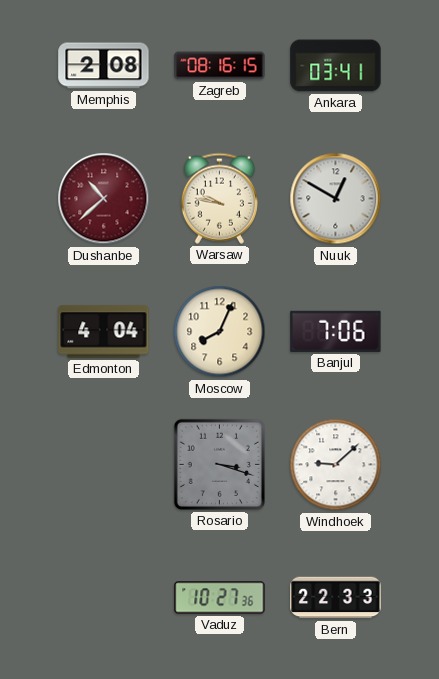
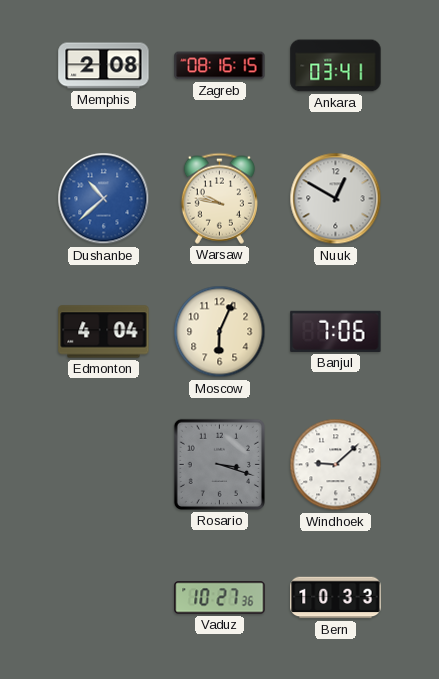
Dushanbe dial: burgundy -> blue
Moscow: 8:04 -> 6:04
Bern: 22:33 -> 10:33
